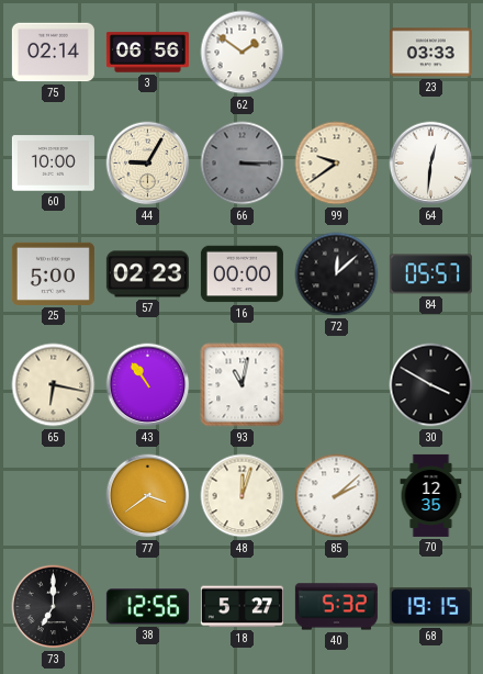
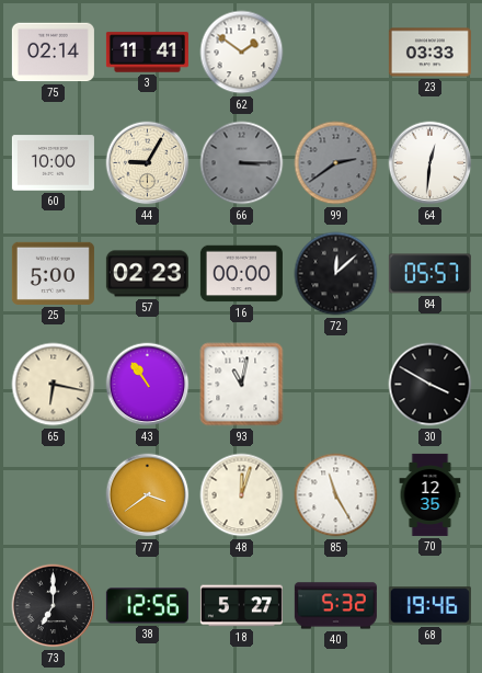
3: 06:56 -> 11:41
99: 9:39 -> 2:39
99 dial: cream -> grey
85: 2:08 -> 11:25
68: 19:15 -> 19:46
